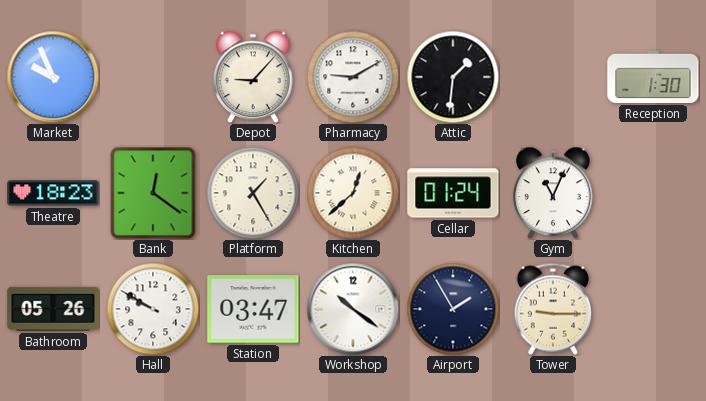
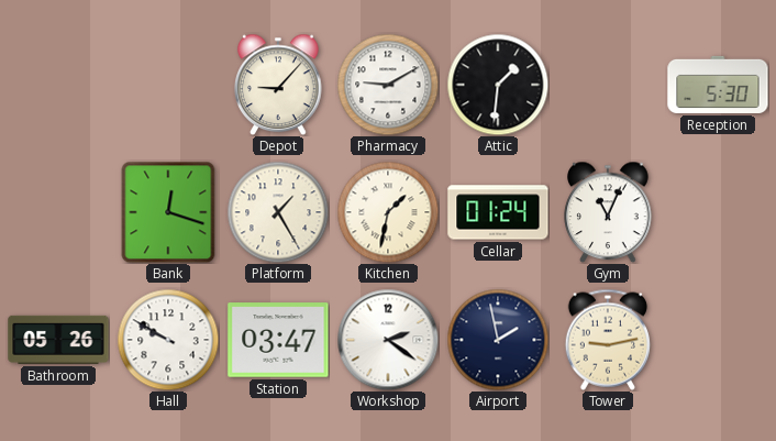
Market: 9:56 -> none
Reception: 1:30 -> 5:30
Theatre: 18:23 -> none
Bank: 12:21 -> 12:18
Kitchen: 12:38 -> 1:32
Workshop: 10:21 -> 2:21
Airport: 1:55 -> 1:58
Tower: 9:15 -> 9:13
